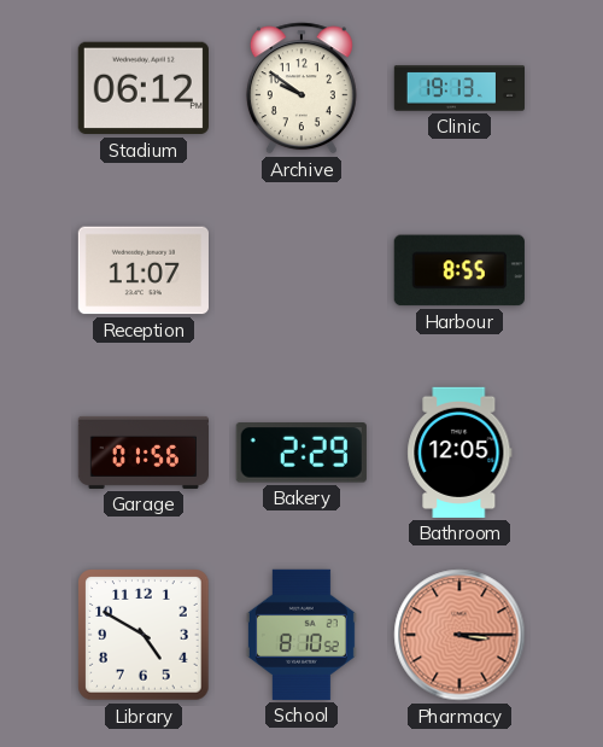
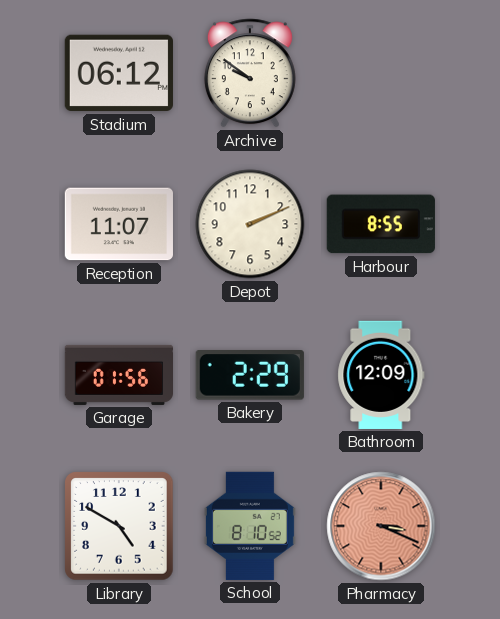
Clinic: 19:13 -> none
Depot: none -> 2:11
Bathroom: 12:05 -> 12:09
Pharmacy: 3:15 -> 3:19
